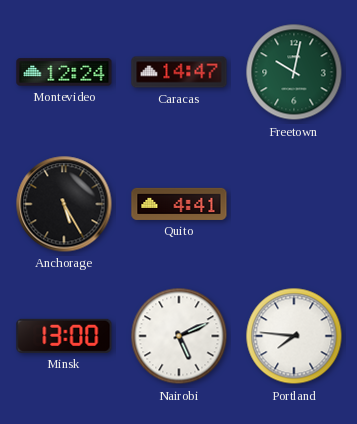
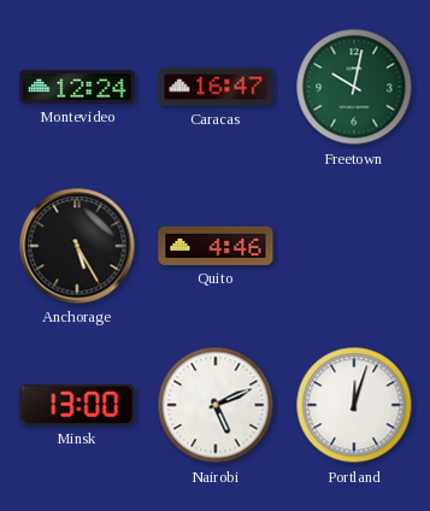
Caracas: 14:47 -> 16:47
Quito: 4:41 -> 4:46
Portland: 7:46 -> 12:03
